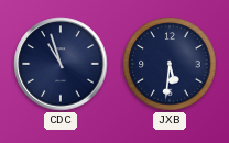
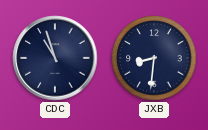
JXB: 5:31 -> 8:31
